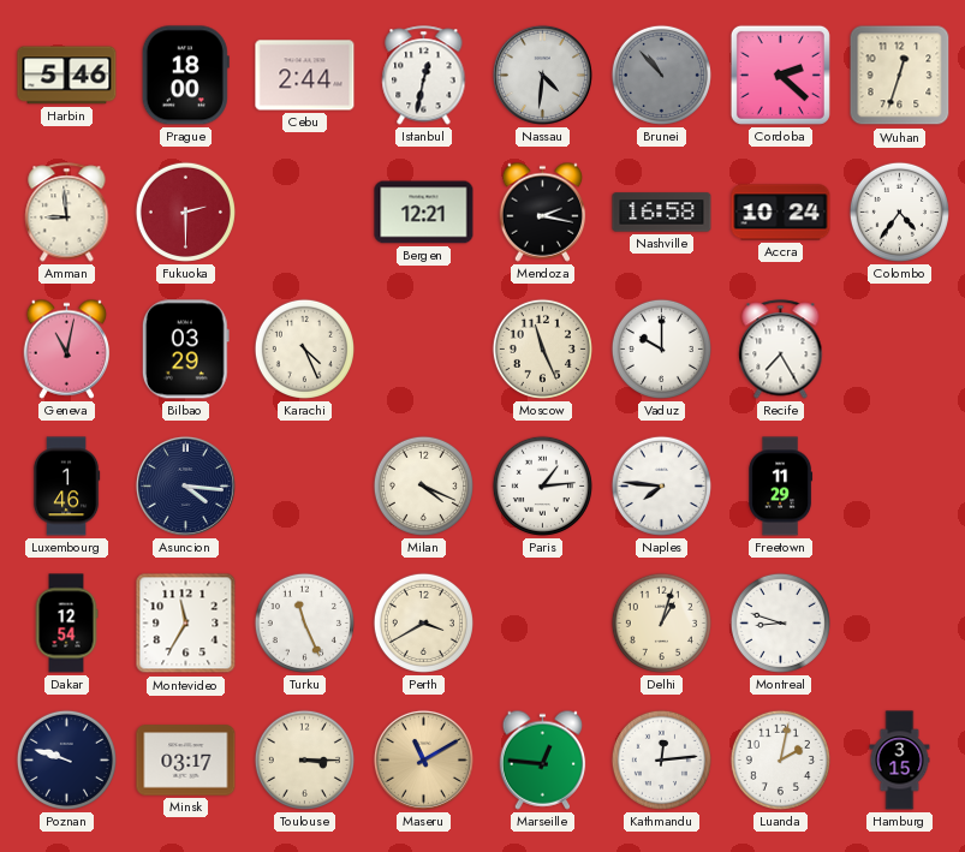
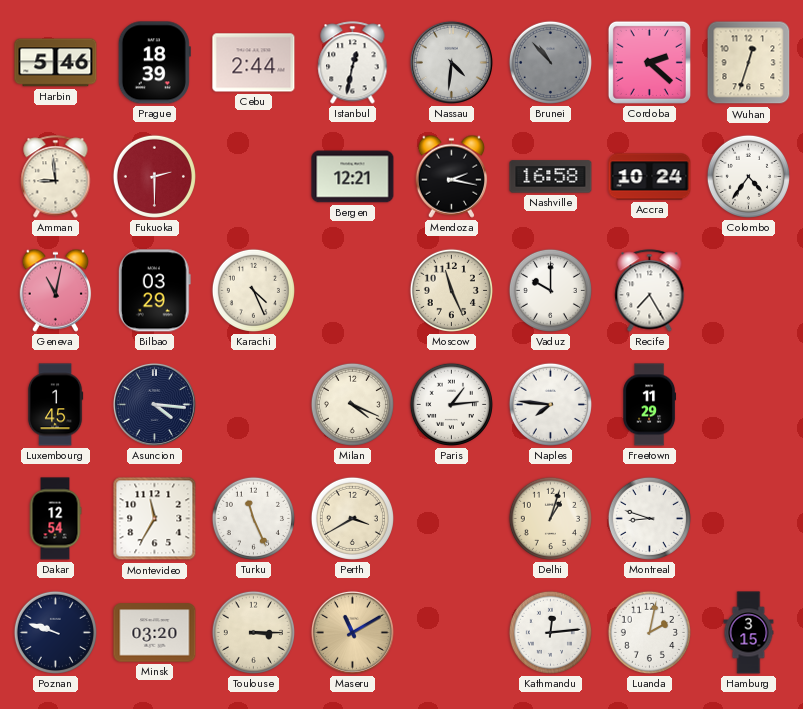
Prague: 18:00 -> 18:39
Luxembourg: 1:46 -> 1:45
Minsk: 03:17 -> 03:20
Marseille: 12:46 -> none
